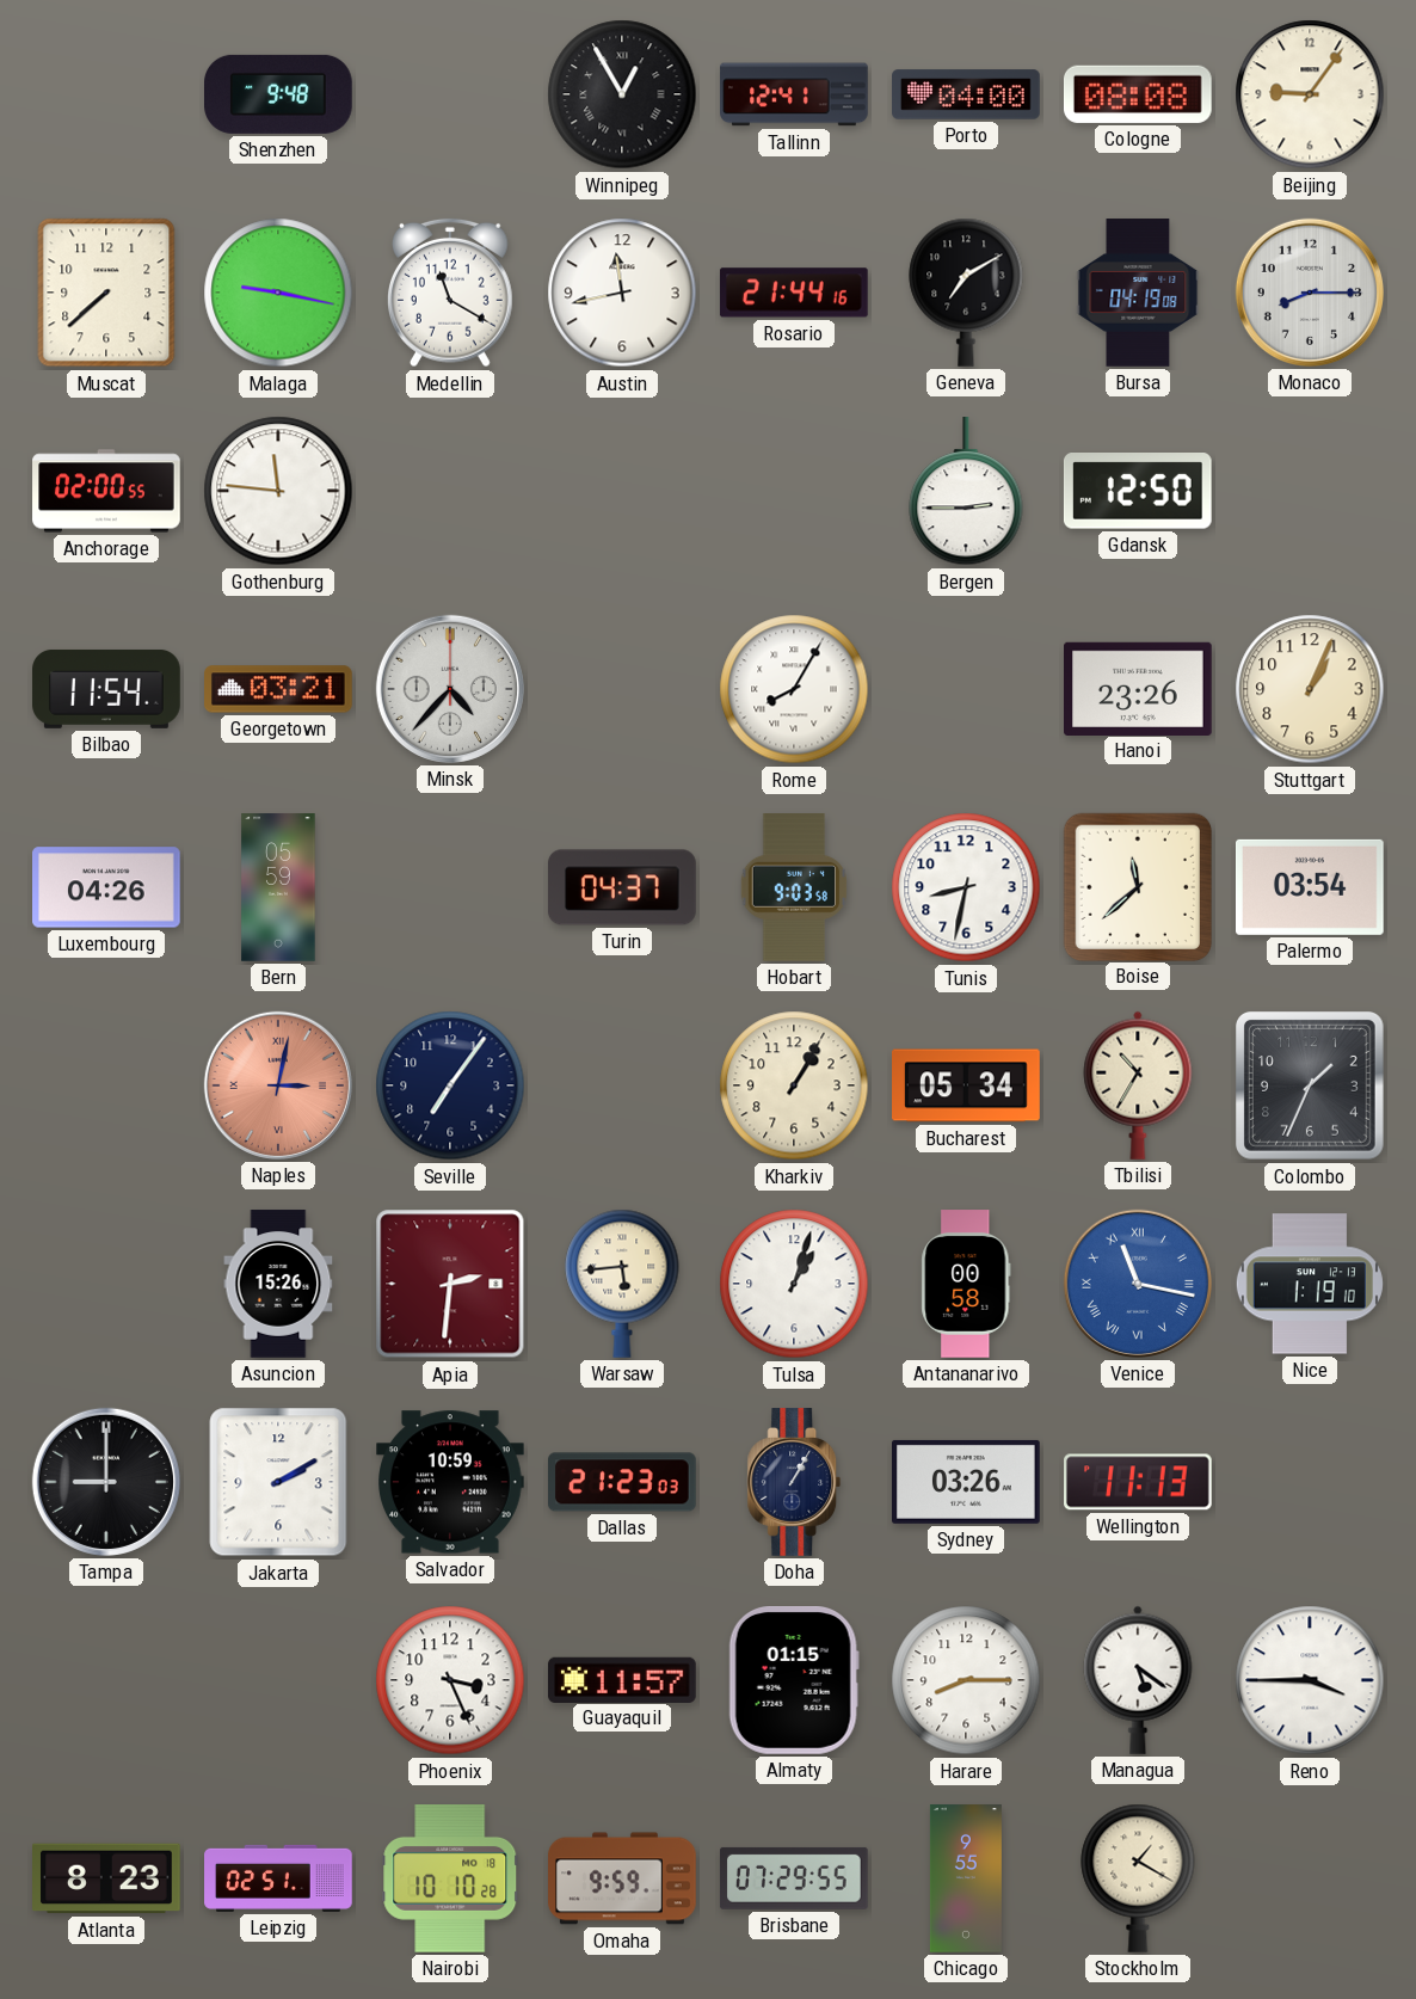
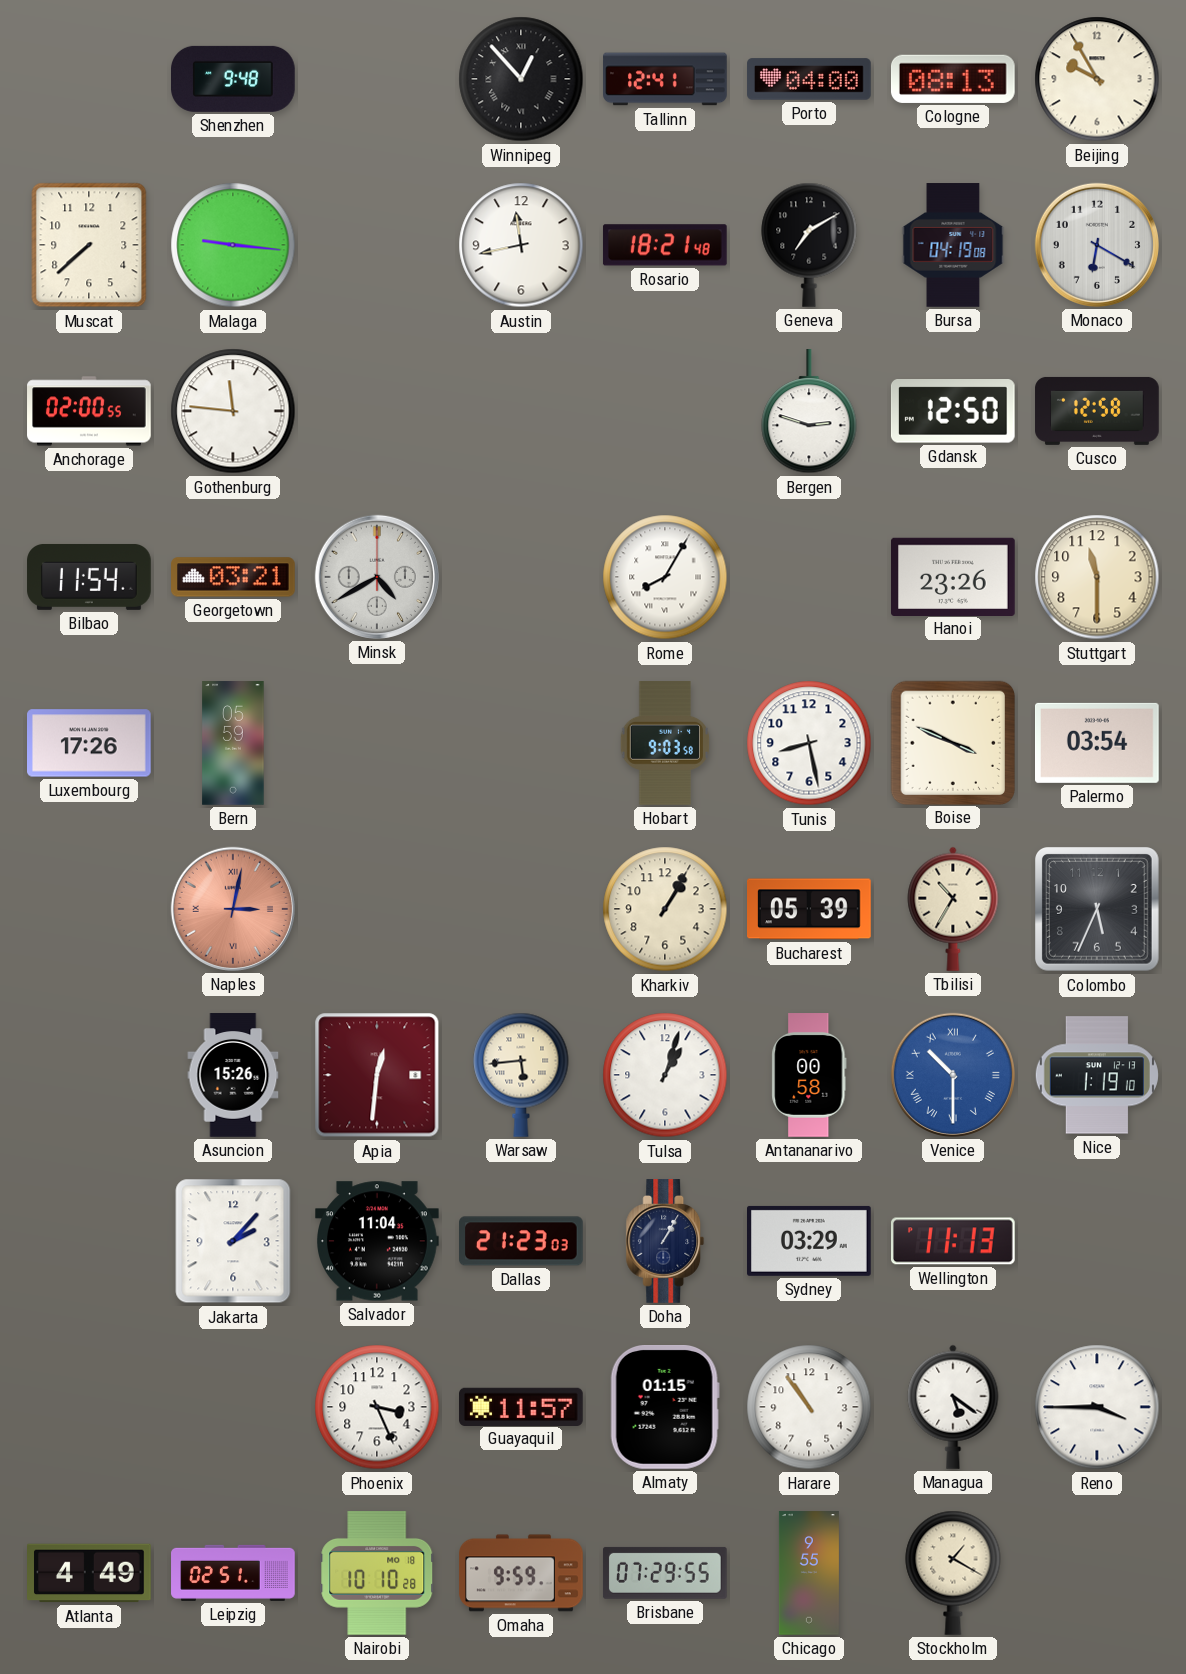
Winnipeg: 12:55 -> 12:53
Cologne: 08:08 -> 08:13
Beijing: 9:06 -> 9:55
Malaga: 9:17 -> 9:16
Medellin: 11:20 -> none
Rosario: 21:44 -> 18:21
Monaco: 8:15 -> 6:20
Bergen: 2:45 -> 2:48
Cusco: none -> 12:58
Minsk: 4:37 -> 4:40
Stuttgart: 1:04 -> 11:30
Luxembourg: 04:26 -> 17:26
Turin: 04:37 -> none
Tunis: 8:32 -> 8:28
Boise: 11:38 -> 3:49
Seville: 7:06 -> none
Bucharest: 05:34 -> 05:39
Colombo: 1:34 -> 5:34
Apia: 2:31 -> 12:31
Venice: 11:17 -> 10:30
Tampa: 9:00 -> none
Jakarta: 2:10 -> 2:07
Salvador: 10:59 -> 11:04
Sydney: 03:26 -> 03:29
Harare: 8:15 -> 10:54
Atlanta: 8:23 -> 4:49
